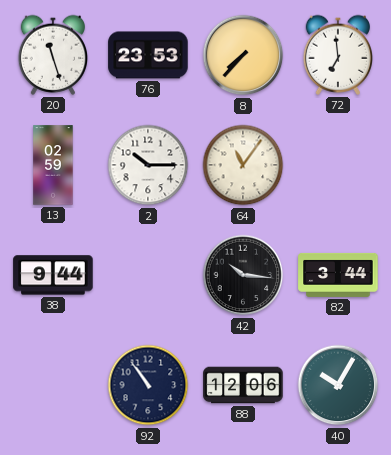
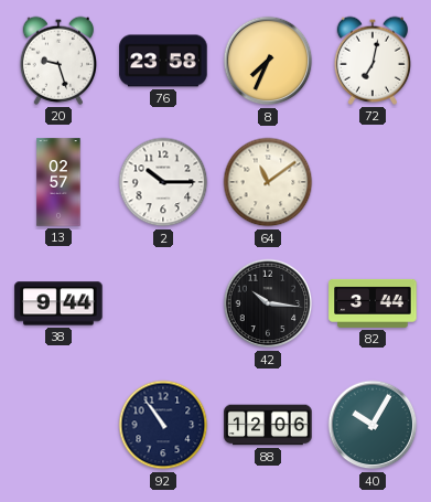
20: 11:27 -> 9:27
76: 23:53 -> 23:58
8: 7:37 -> 7:34
72: 6:59 -> 7:02
13: 02:59 -> 02:57
64: 11:06 -> 11:09
